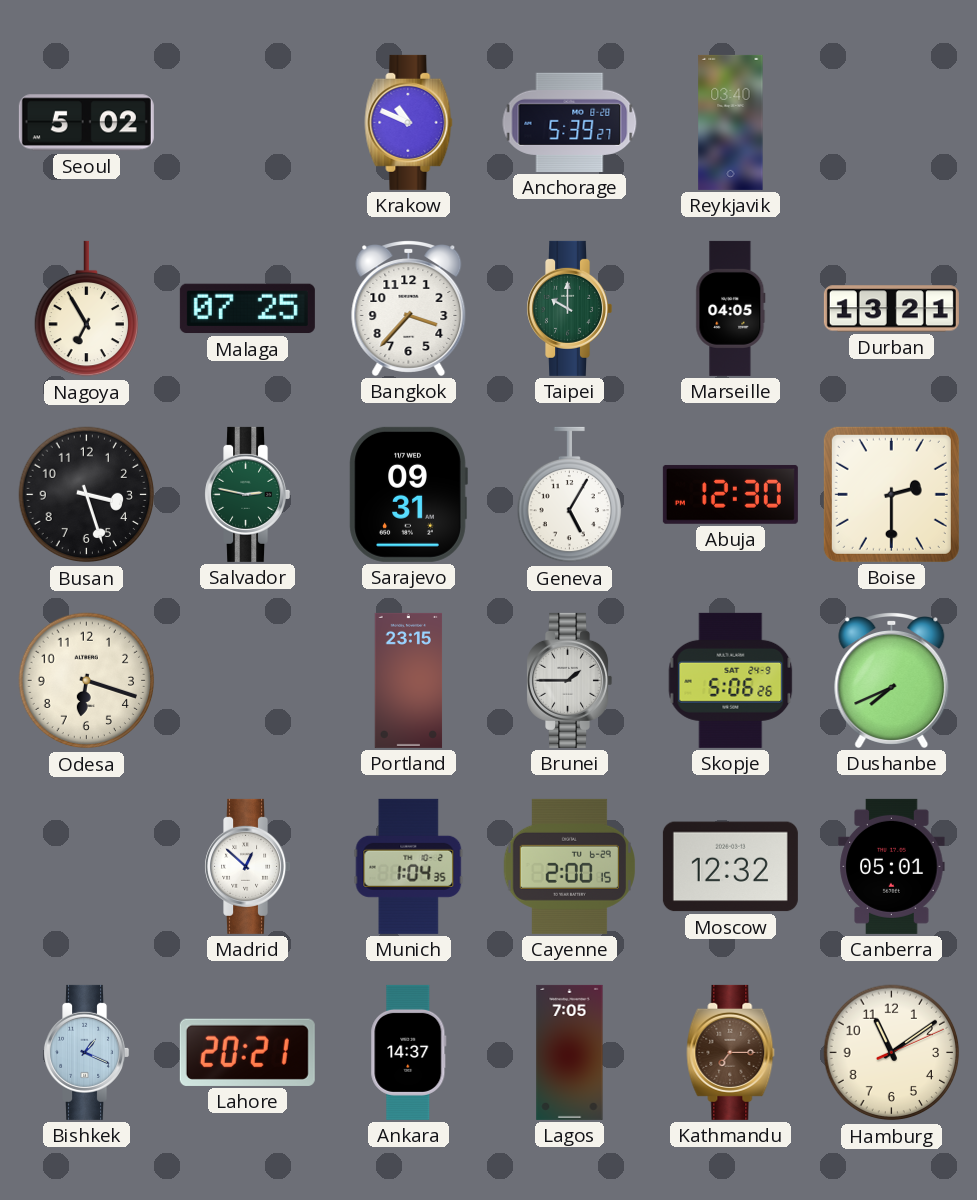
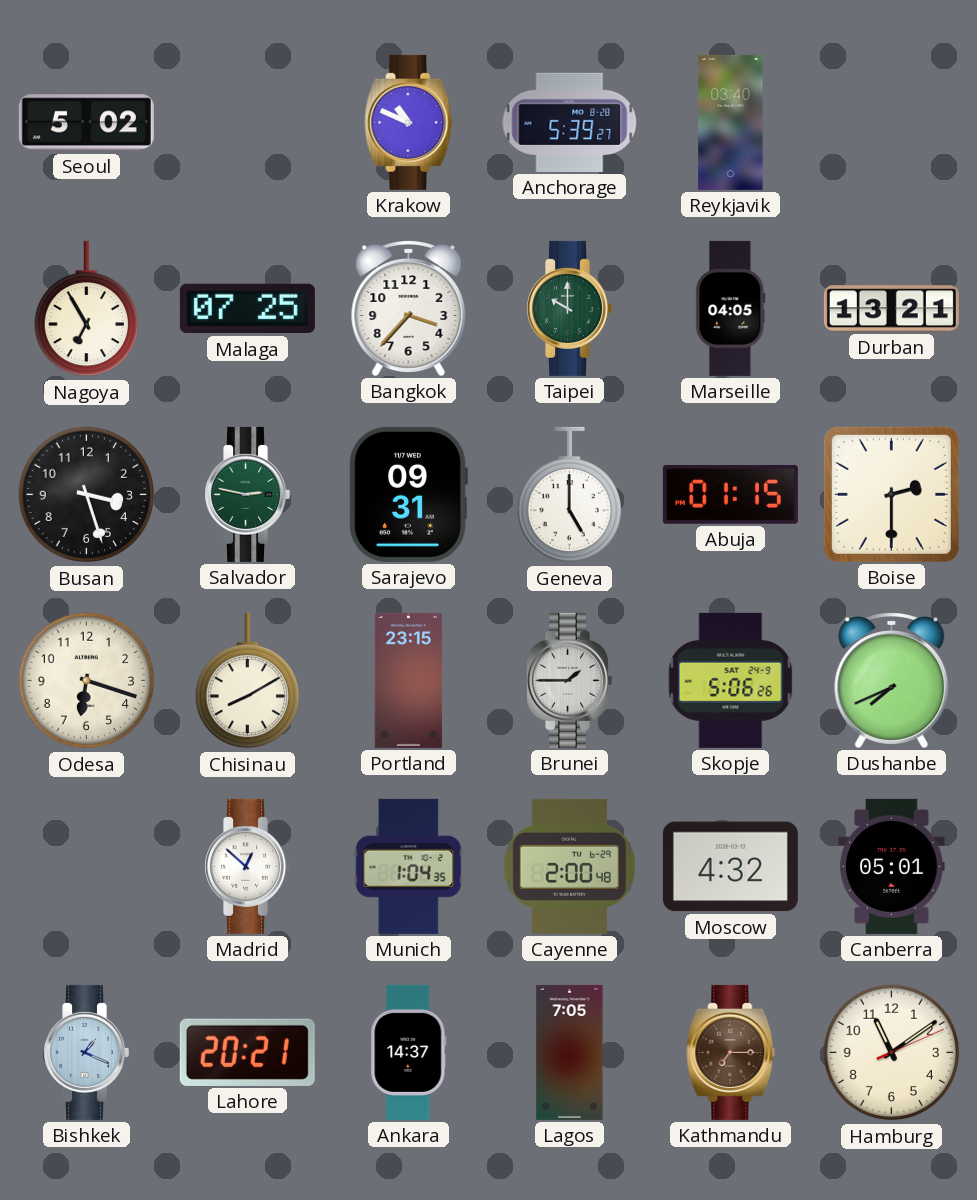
Geneva: 5:05 -> 5:00
Abuja: 12:30 -> 01:15
Chisinau: none -> 8:10
Cayenne: 2:00:15 -> 2:00:48
Moscow: 12:32 -> 4:32
